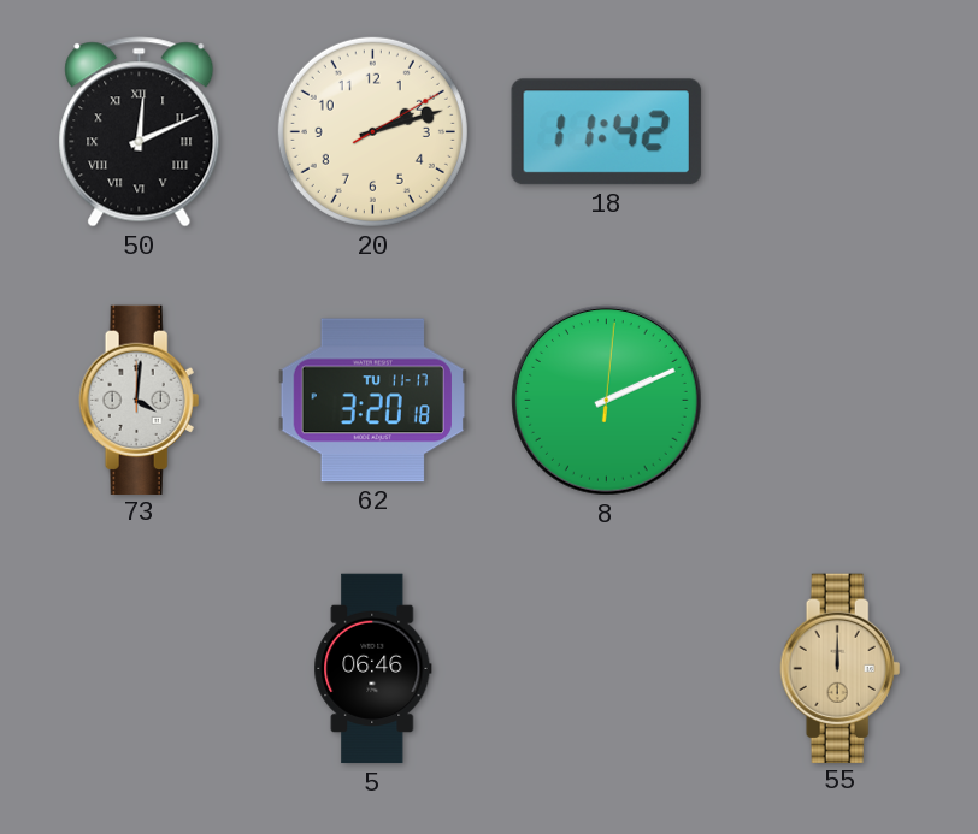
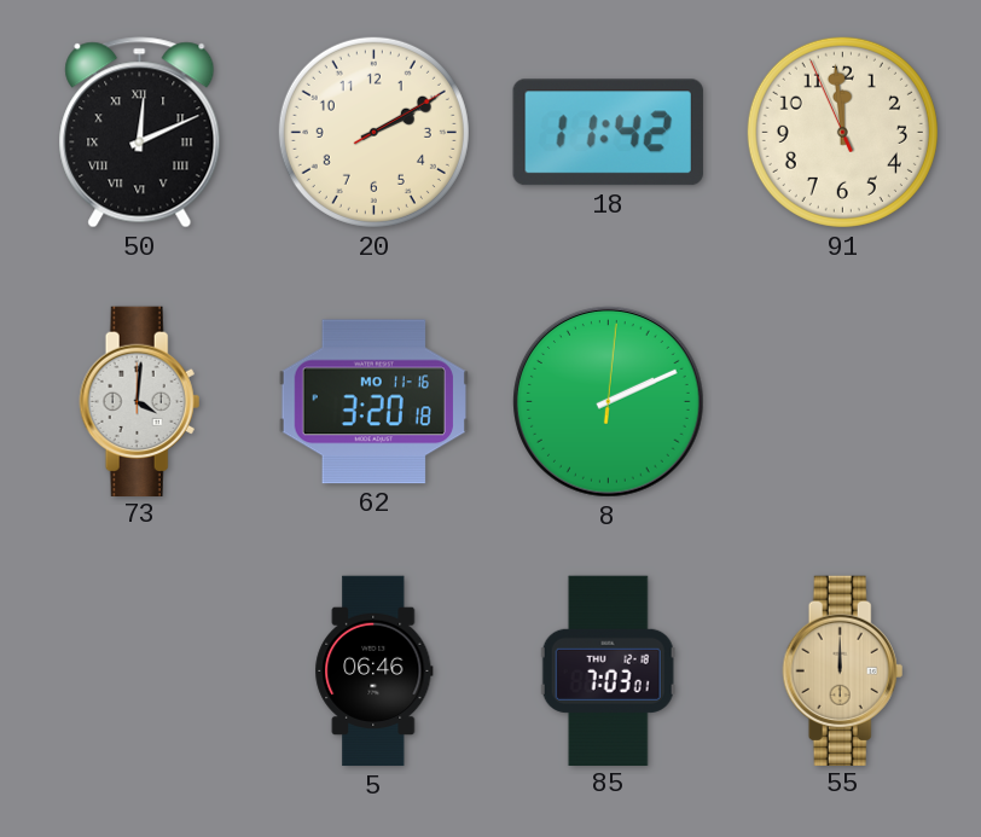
20: 2:12 -> 2:10
91: none -> 11:58
62 date: TU 11-17 -> MO 11-16
85: none -> 7:03
